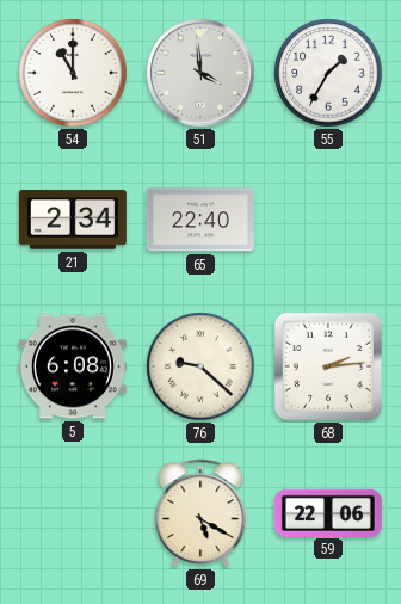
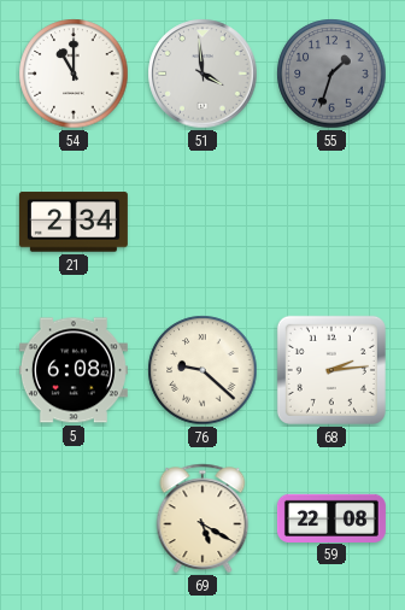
55: 1:35 -> 1:33
55 dial: white -> grey
65: 22:40 -> none
59: 22:06 -> 22:08
